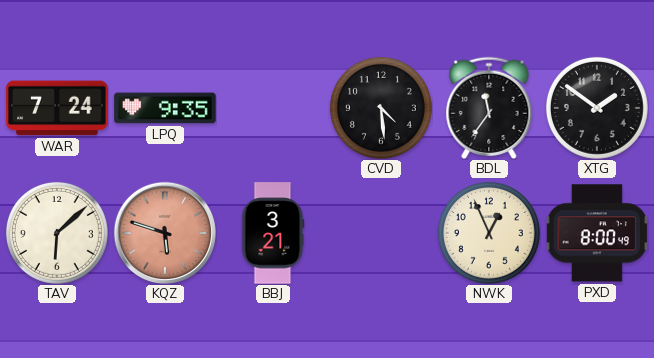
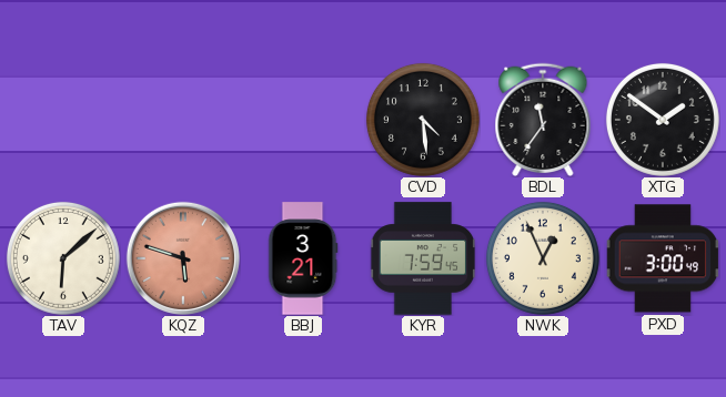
WAR: 7:24 -> none
LPQ: 9:35 -> none
KYR: none -> 7:59
PXD: 8:00 -> 3:00
